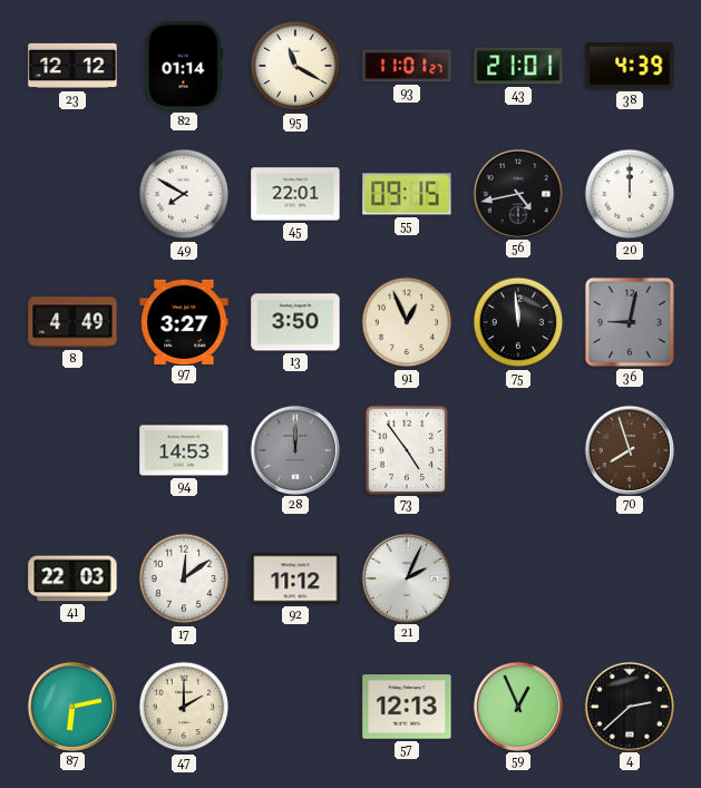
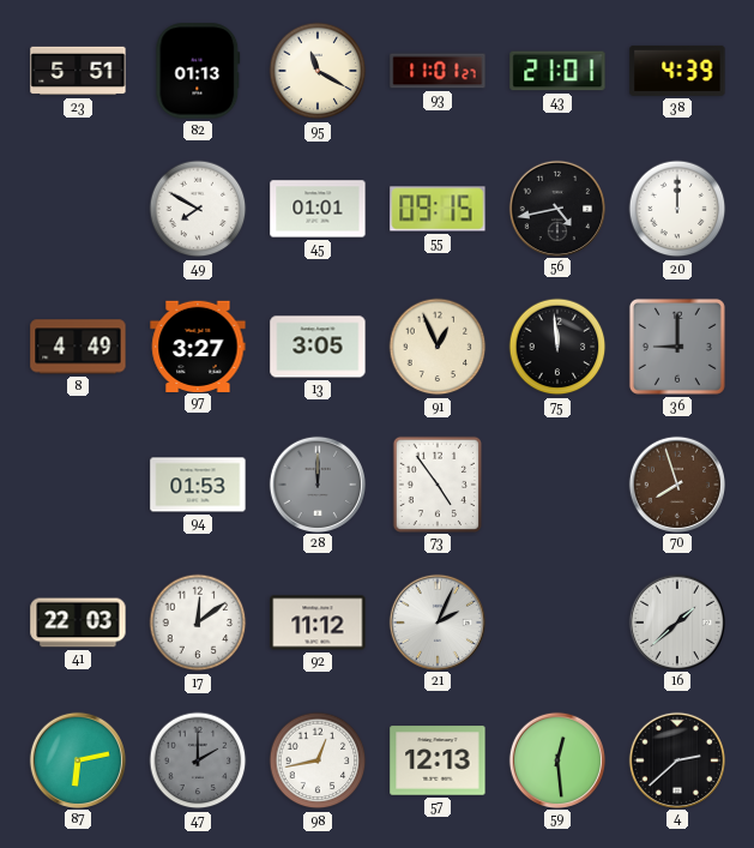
23: 12:12 -> 5:51
82: 01:14 -> 01:13
45: 22:01 -> 01:01
13: 3:50 -> 3:05
36: 9:02 -> 9:00
94: 14:53 -> 01:53
16: none -> 1:38
47 dial: cream -> grey
98: none -> 12:43
59: 12:56 -> 12:29
